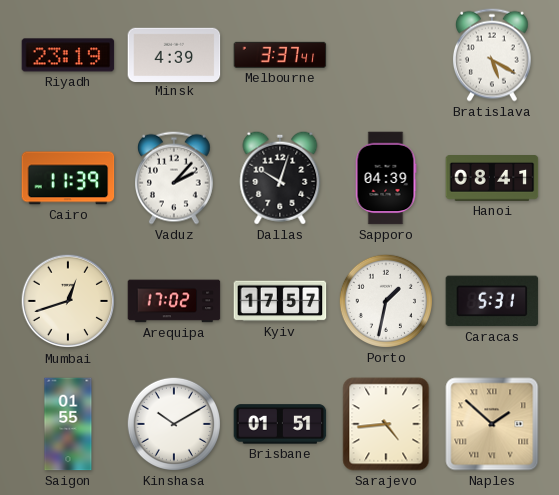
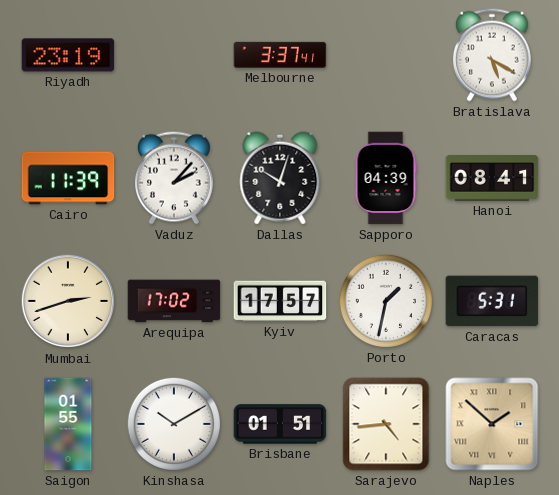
Minsk: 4:39 -> none
Mumbai: 12:42 -> 2:42
